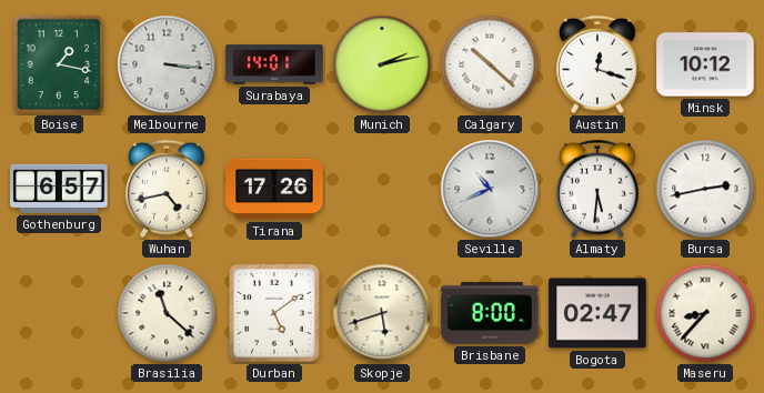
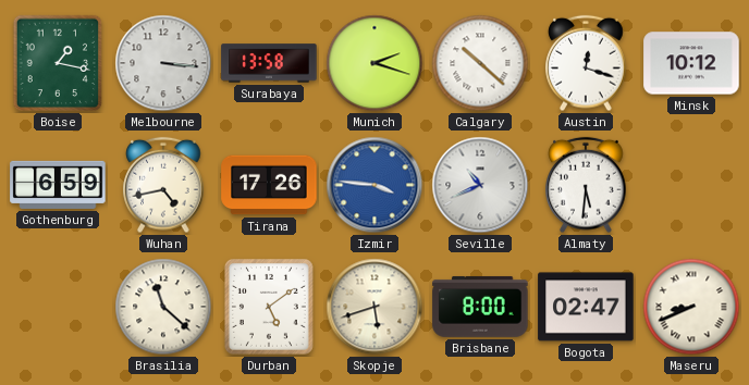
Surabaya: 14:01 -> 13:58
Munich: 2:13 -> 2:18
Gothenburg: 6:57 -> 6:59
Izmir: none -> 3:46
Bursa: 2:43 -> none
Maseru: 8:37 -> 8:41
